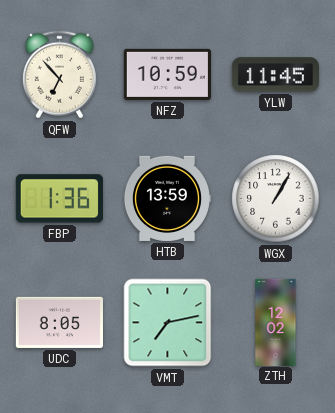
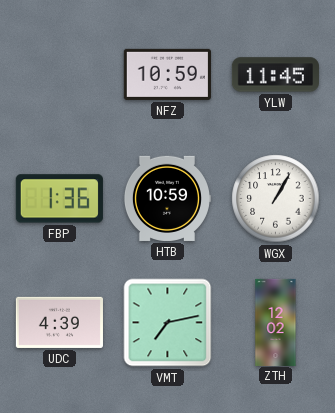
QFW: 6:53 -> none
HTB: 13:59 -> 10:59
UDC: 8:05 -> 4:39
